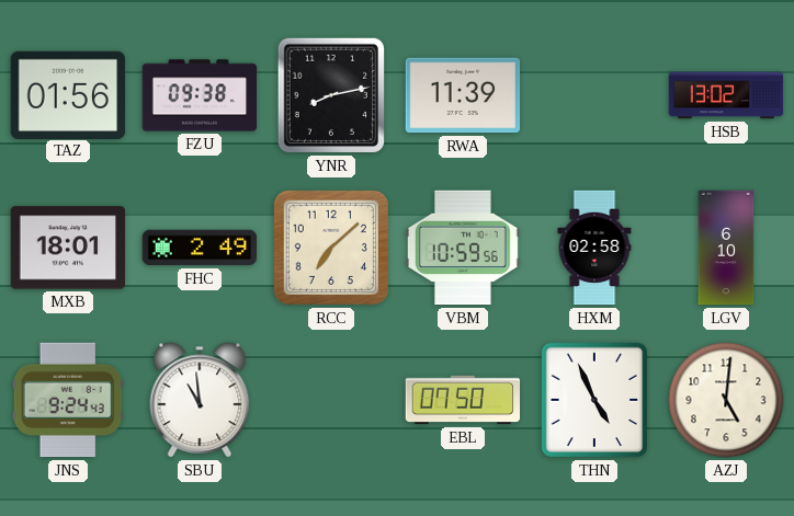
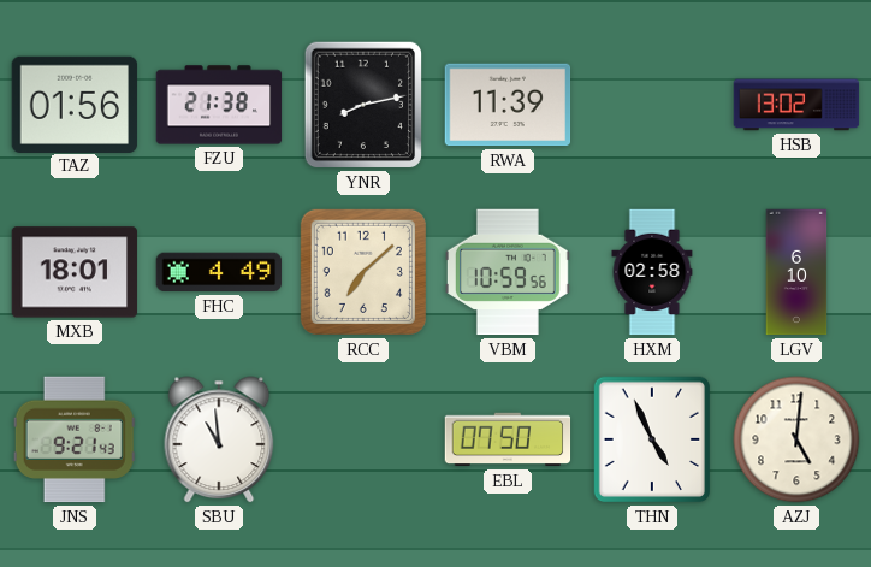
FZU: 09:38 -> 21:38
FHC: 2:49 -> 4:49
JNS: 9:24 -> 9:21
